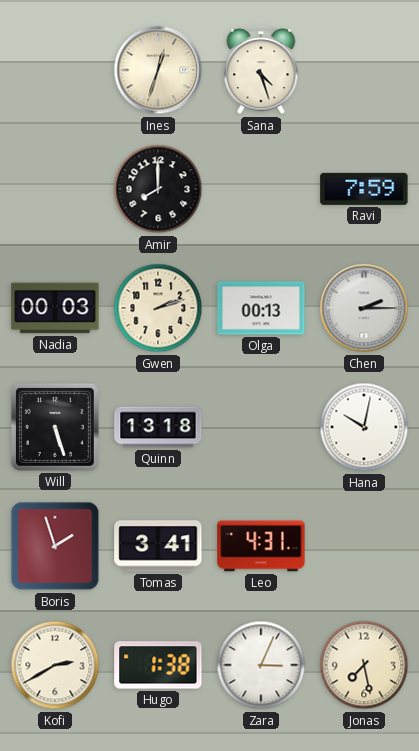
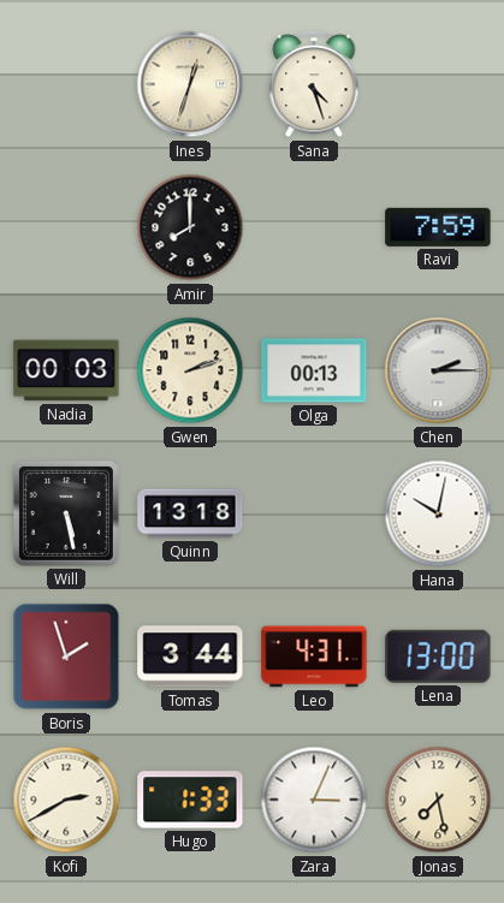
Will: 5:27 -> 5:28
Tomas: 3:41 -> 3:44
Lena: none -> 13:00
Hugo: 1:38 -> 1:33
